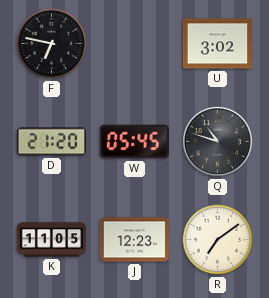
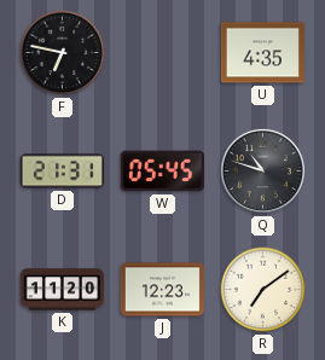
U: 3:02 -> 4:35
D: 21:20 -> 21:31
K: 11:05 -> 11:20
